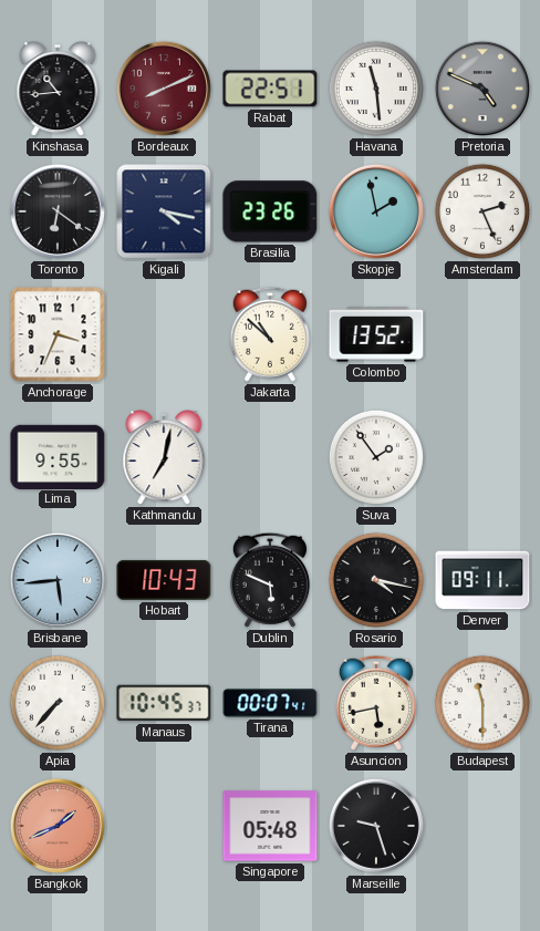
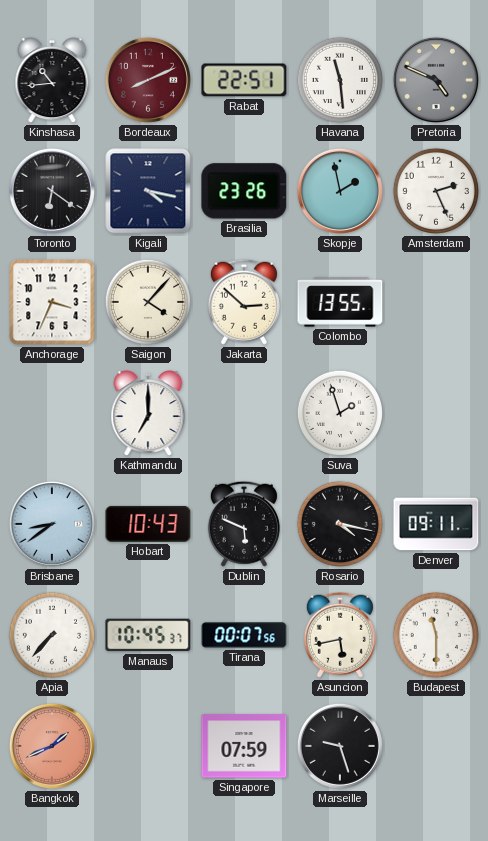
Saigon: none -> 4:07
Jakarta: 10:52 -> 2:52
Colombo: 13:52 -> 13:55
Lima: 9:55 -> none
Kathmandu: 7:02 -> 7:00
Suva: 1:54 -> 1:57
Brisbane: 5:44 -> 8:39
Tirana: 00:07:41 -> 00:07:56
Singapore: 05:48 -> 07:59
